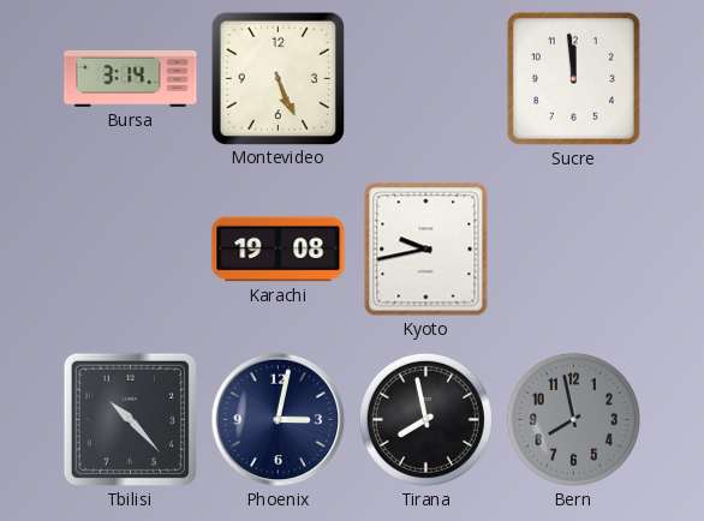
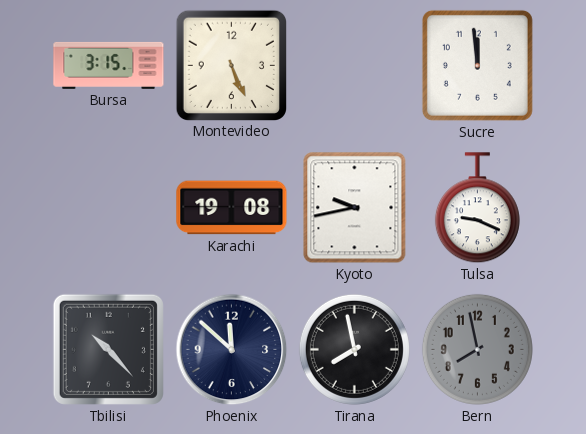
Bursa: 3:14 -> 3:15
Tulsa: none -> 9:19
Phoenix: 3:02 -> 11:52
